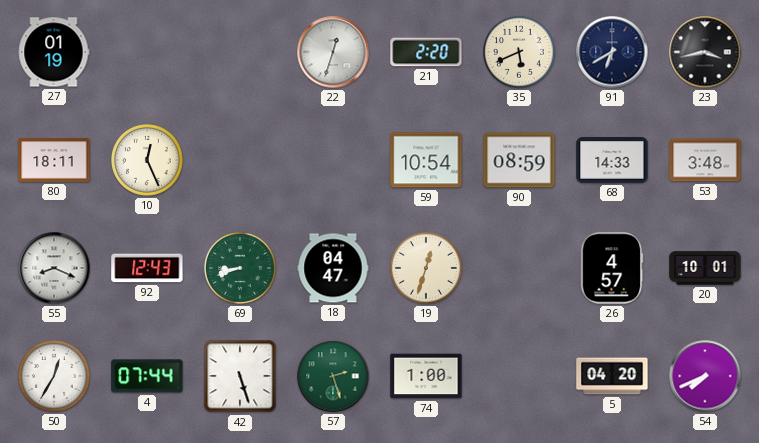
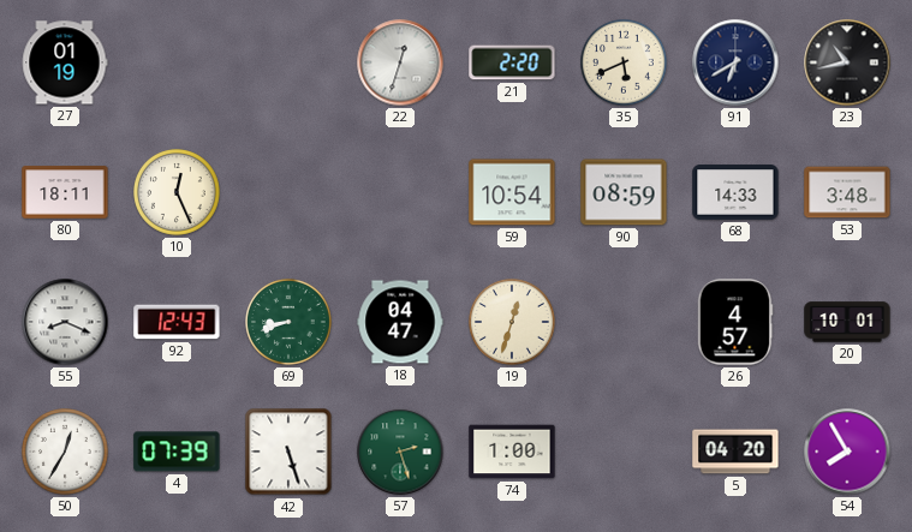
23: 3:43 -> 10:43
4: 07:44 -> 07:39
54: 7:41 -> 7:55
